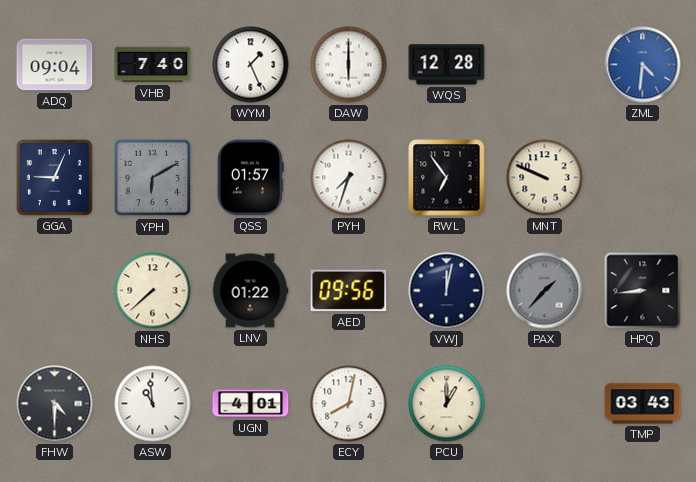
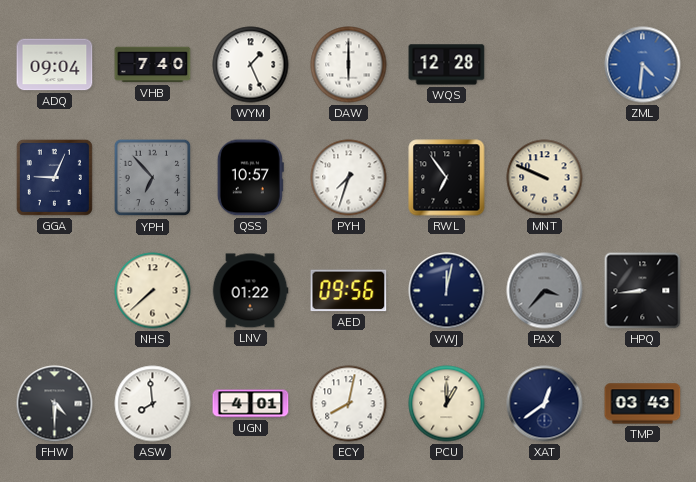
YPH: 6:10 -> 6:53
QSS: 01:57 -> 10:57
PAX: 1:37 -> 3:37
ASW: 10:59 -> 7:59
XAT: none -> 12:39
